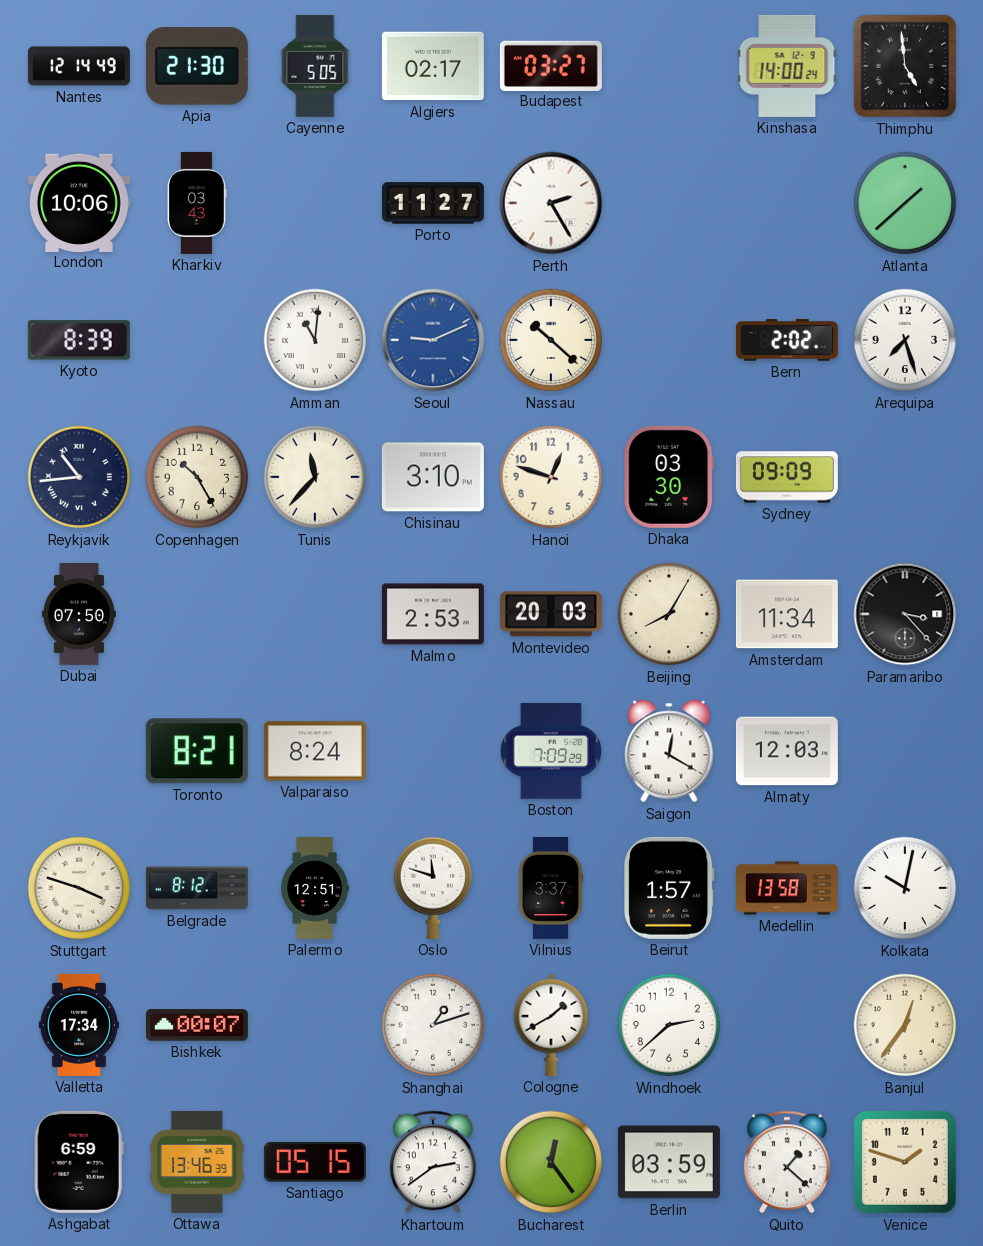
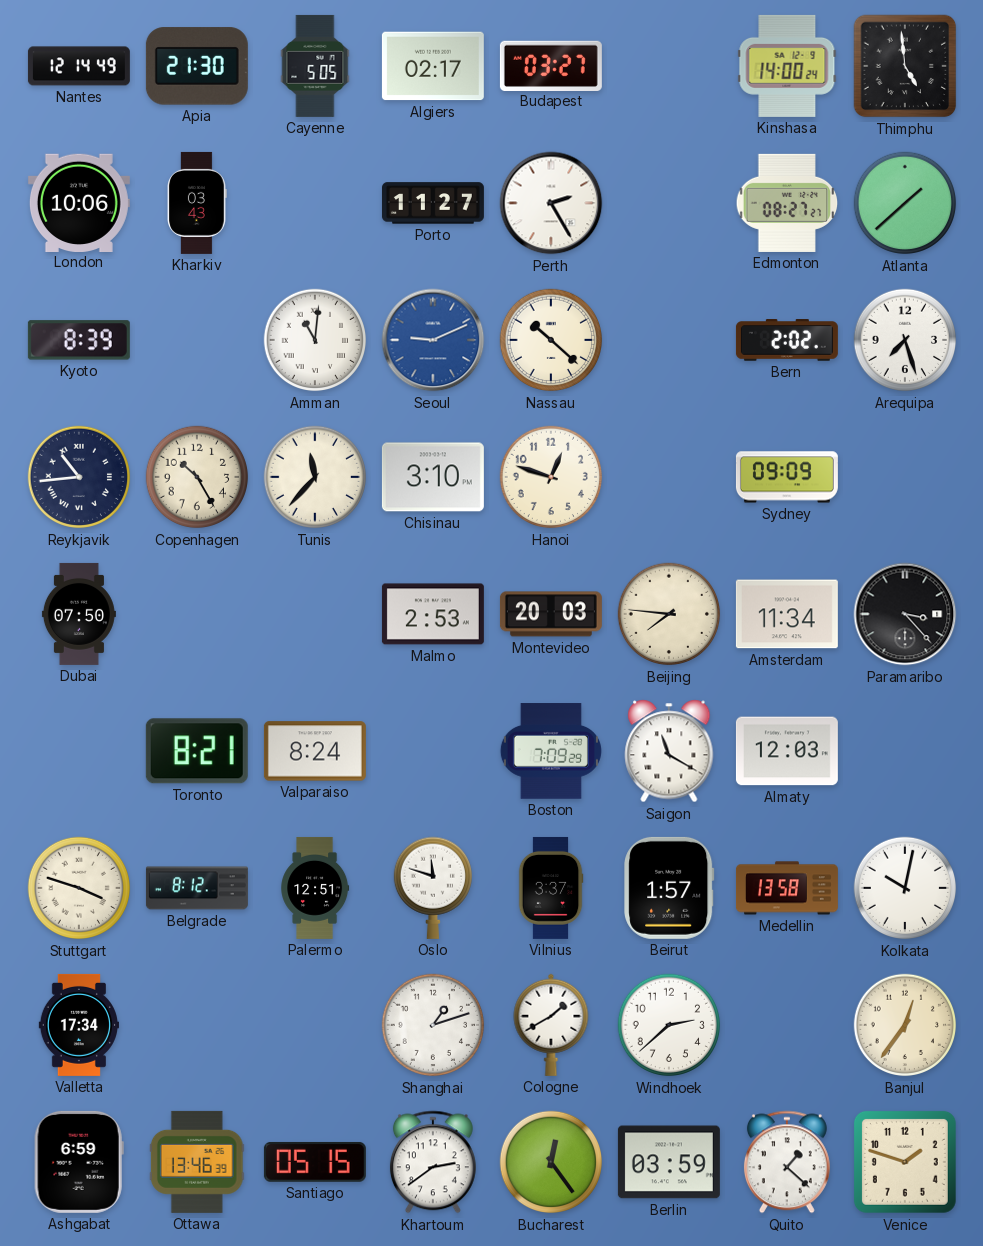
Edmonton: none -> 08:27
Dhaka: 03:30 -> none
Beijing: 8:05 -> 7:46
Saigon: 12:20 -> 11:20
Bishkek: 00:07 -> none
